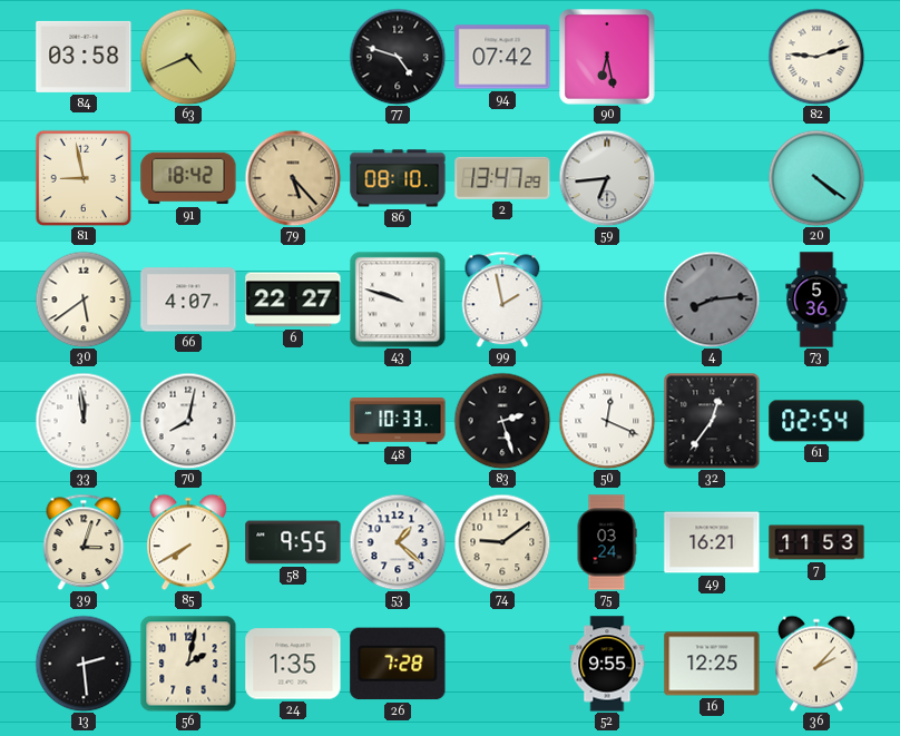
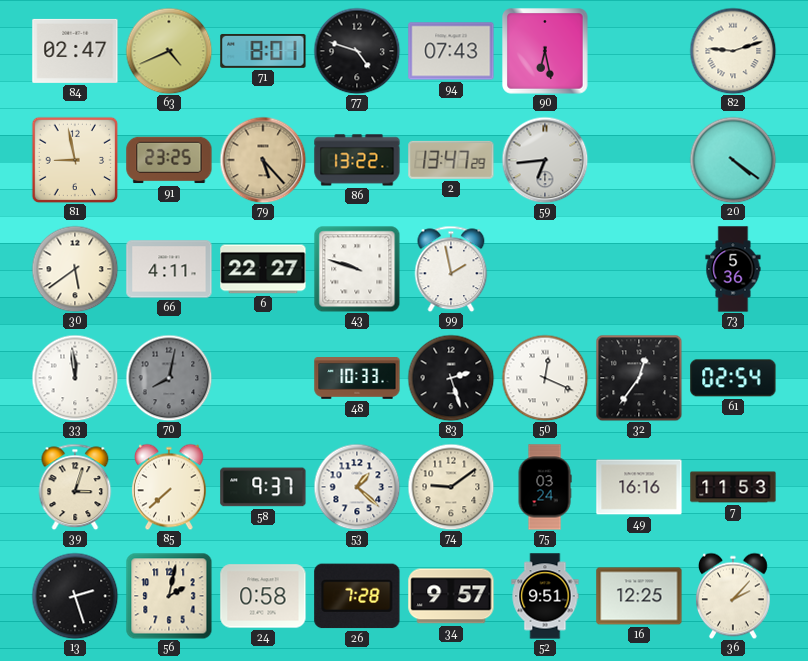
84: 03:58 -> 02:47
71: none -> 8:01
94: 07:42 -> 07:43
91: 18:42 -> 23:25
86: 08:10 -> 13:22
66: 4:07 -> 4:11
4: 8:14 -> none
70 dial: white -> grey
85: 7:40 -> 7:38
58: 9:55 -> 9:37
49: 16:21 -> 16:16
13: 2:29 -> 2:27
24: 1:35 -> 0:58
34: none -> 9:57
52: 9:55 -> 9:51
